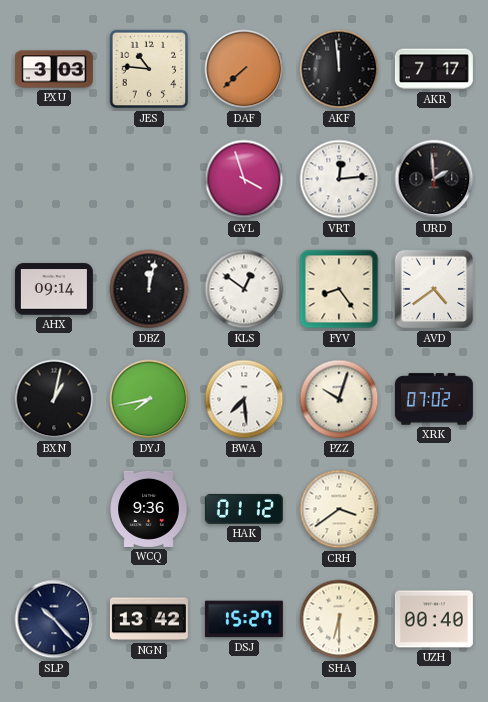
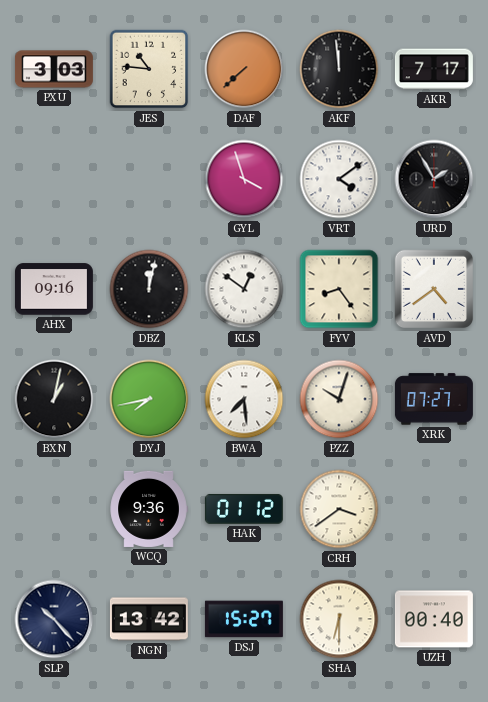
VRT: 12:14 -> 4:09
URD: 1:59 -> 1:55
AHX: 09:14 -> 09:16
XRK: 07:02 -> 07:27
